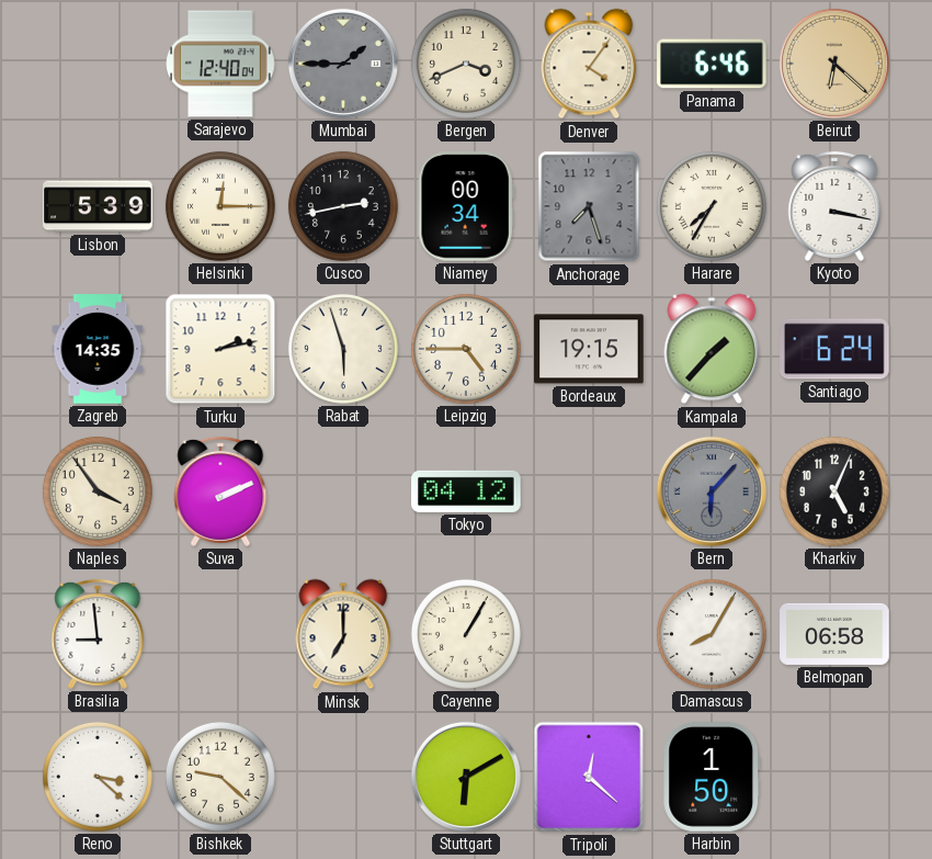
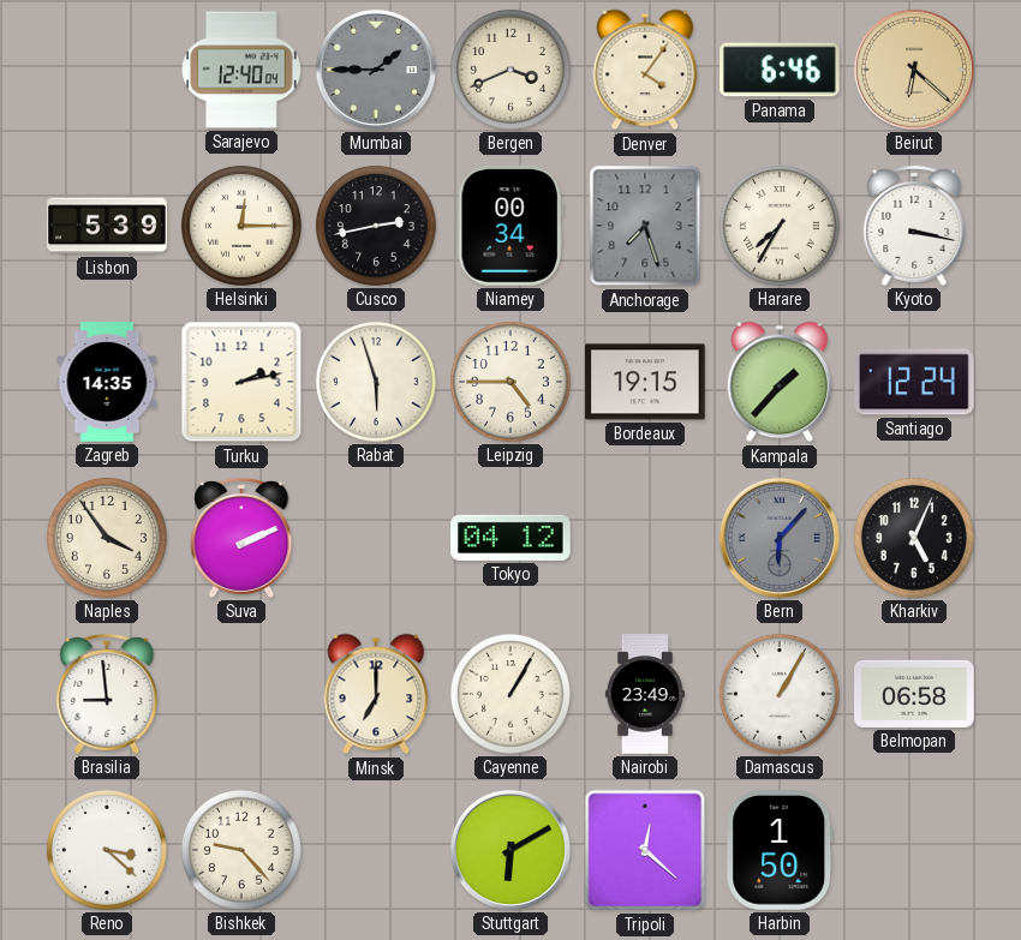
Santiago: 6:24 -> 12:24
Nairobi: none -> 23:49
Damascus: 8:05 -> 1:05
Bishkek: 9:22 -> 9:23
